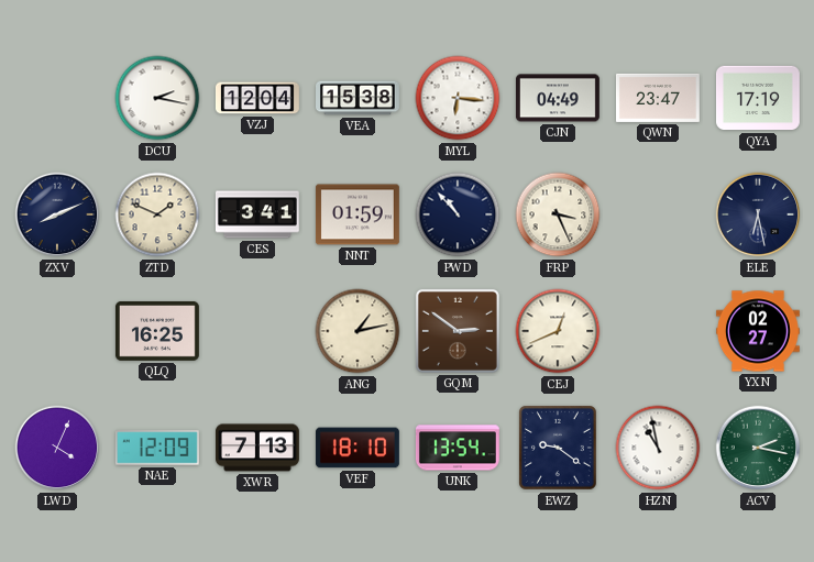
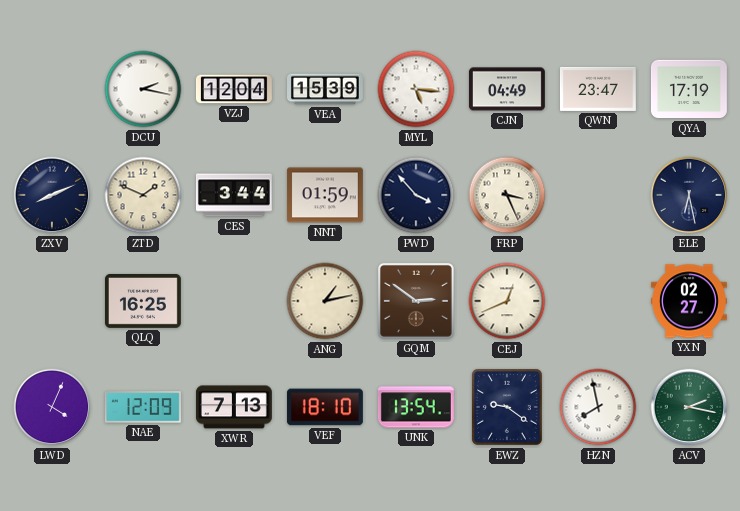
VEA: 15:38 -> 15:39
MYL: 6:16 -> 5:16
CES: 3:41 -> 3:44
PWD: 10:53 -> 3:53
HZN: 10:58 -> 7:58
